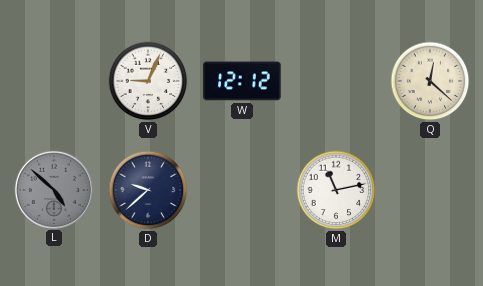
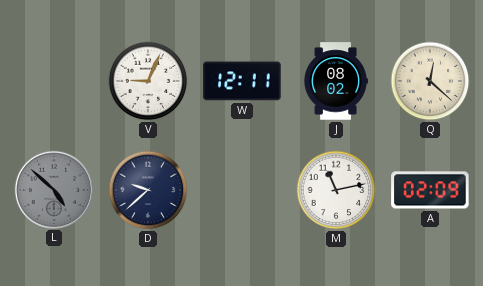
W: 12:12 -> 12:11
J: none -> 08:02
A: none -> 02:09
